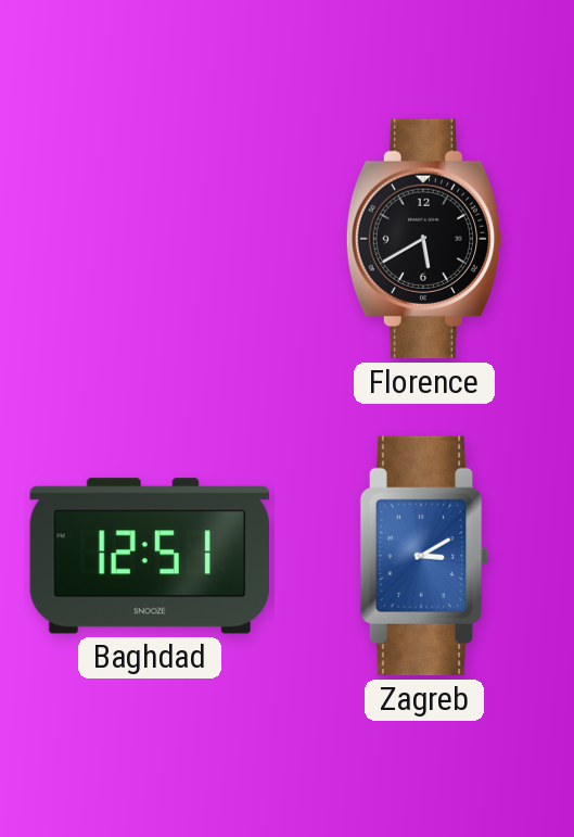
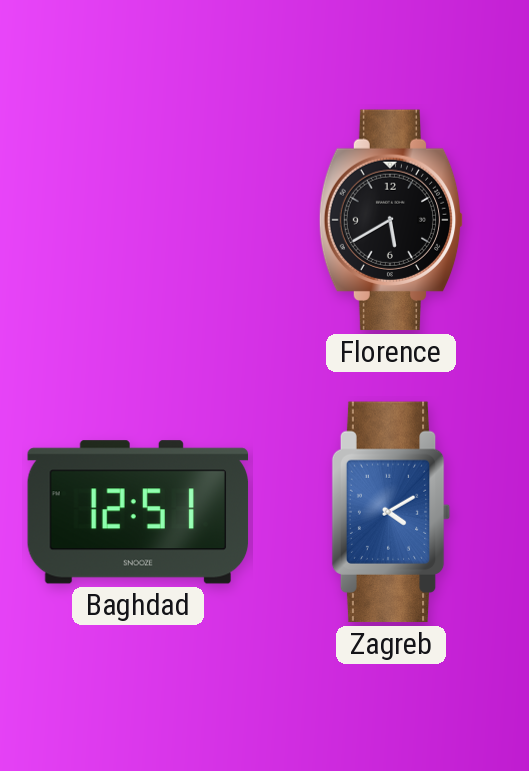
Zagreb: 3:10 -> 4:10
